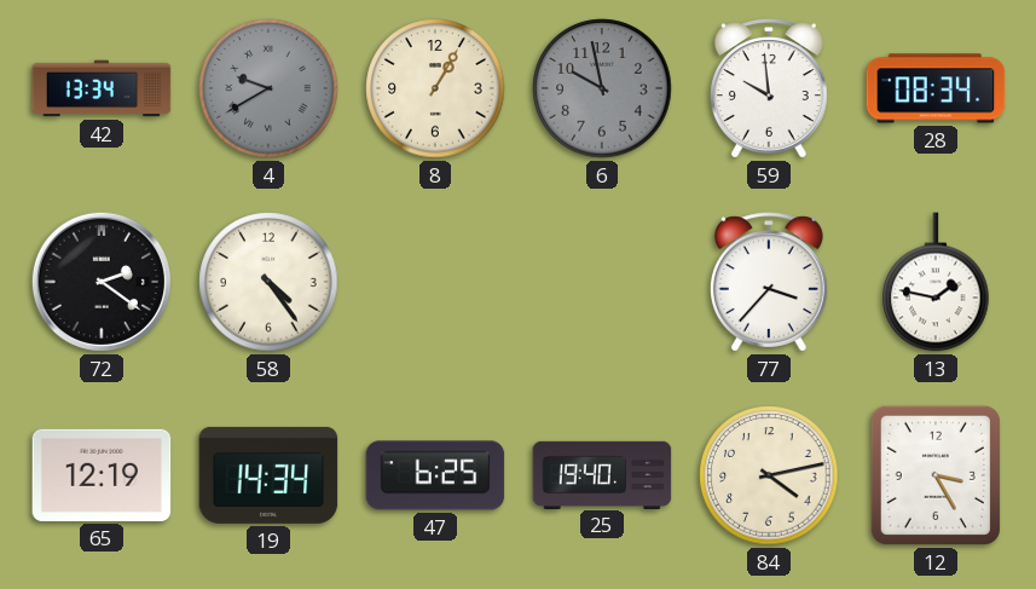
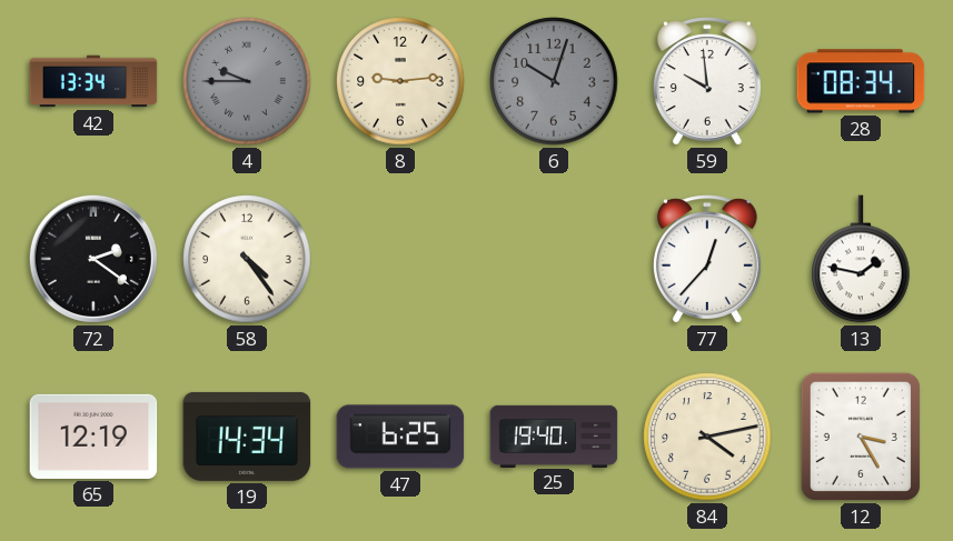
4: 9:40 -> 9:45
8: 1:05 -> 9:14
6: 9:58 -> 10:03
77: 3:37 -> 12:37
